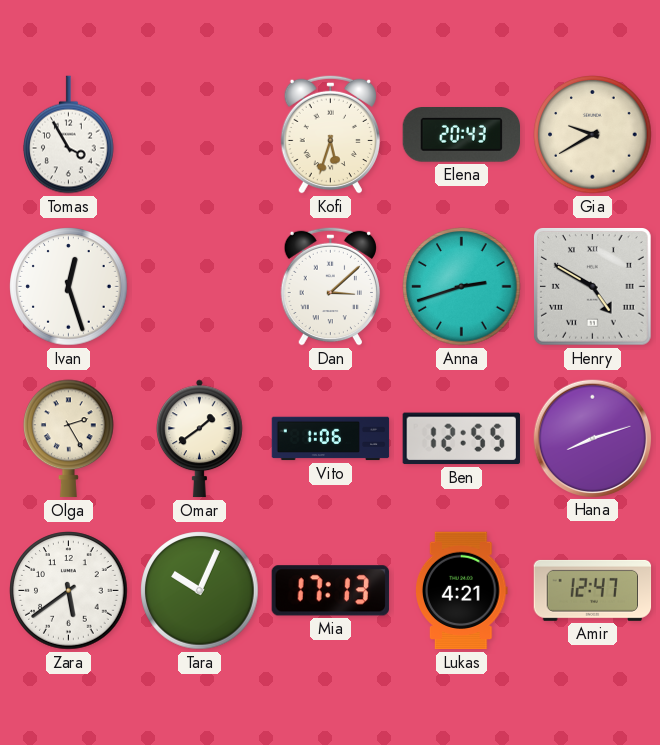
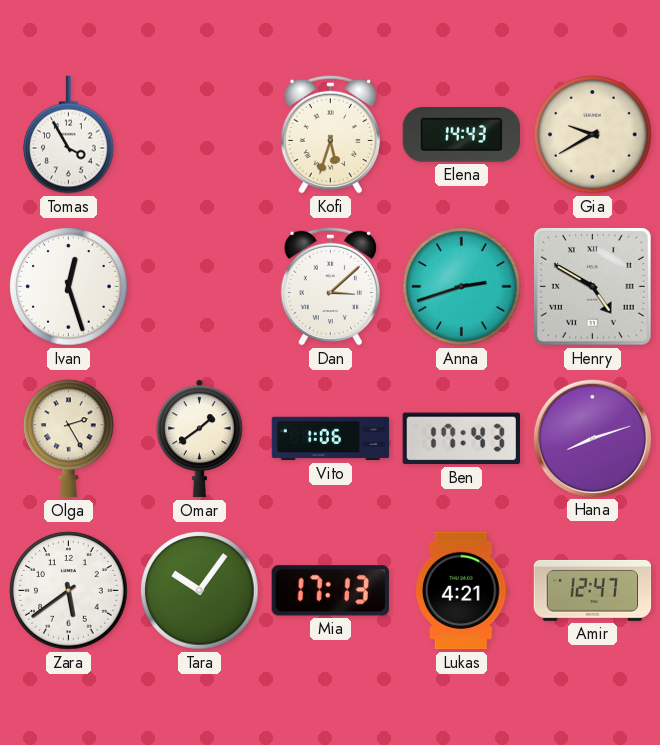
Elena: 20:43 -> 14:43
Ben: 12:55 -> 17:43
Tara: 10:04 -> 10:06
